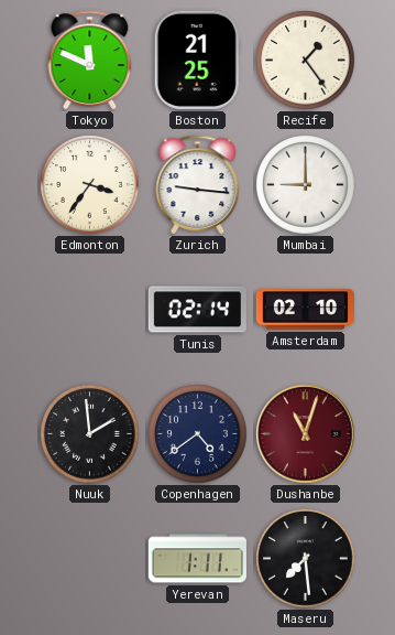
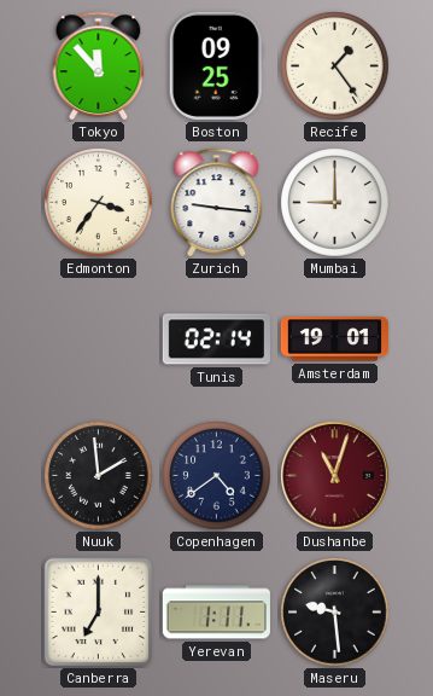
Tokyo: 11:49 -> 11:53
Boston: 21:25 -> 09:25
Amsterdam: 02:10 -> 19:01
Canberra: none -> 7:00
Maseru: 7:29 -> 9:29
